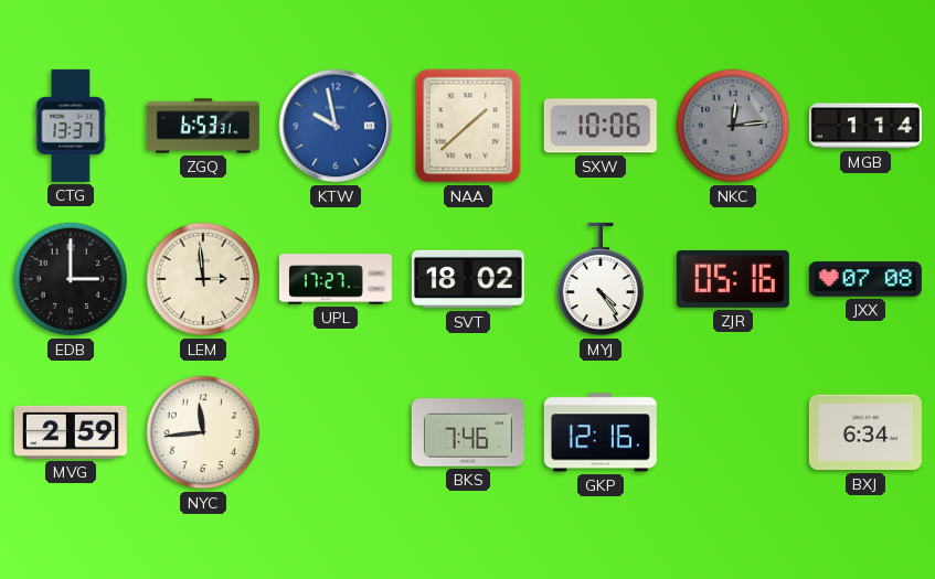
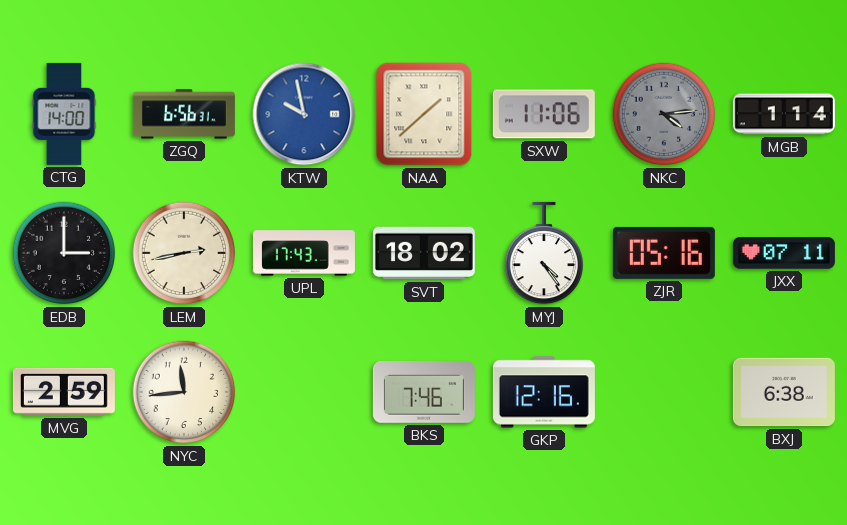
CTG: 13:37 -> 14:00
ZGQ: 6:53 -> 6:56
SXW: 10:06 -> 11:06
NKC: 12:14 -> 4:14
LEM: 2:59 -> 2:43
UPL: 17:27 -> 17:43
JXX: 07:08 -> 07:11
BXJ: 6:34 -> 6:38
